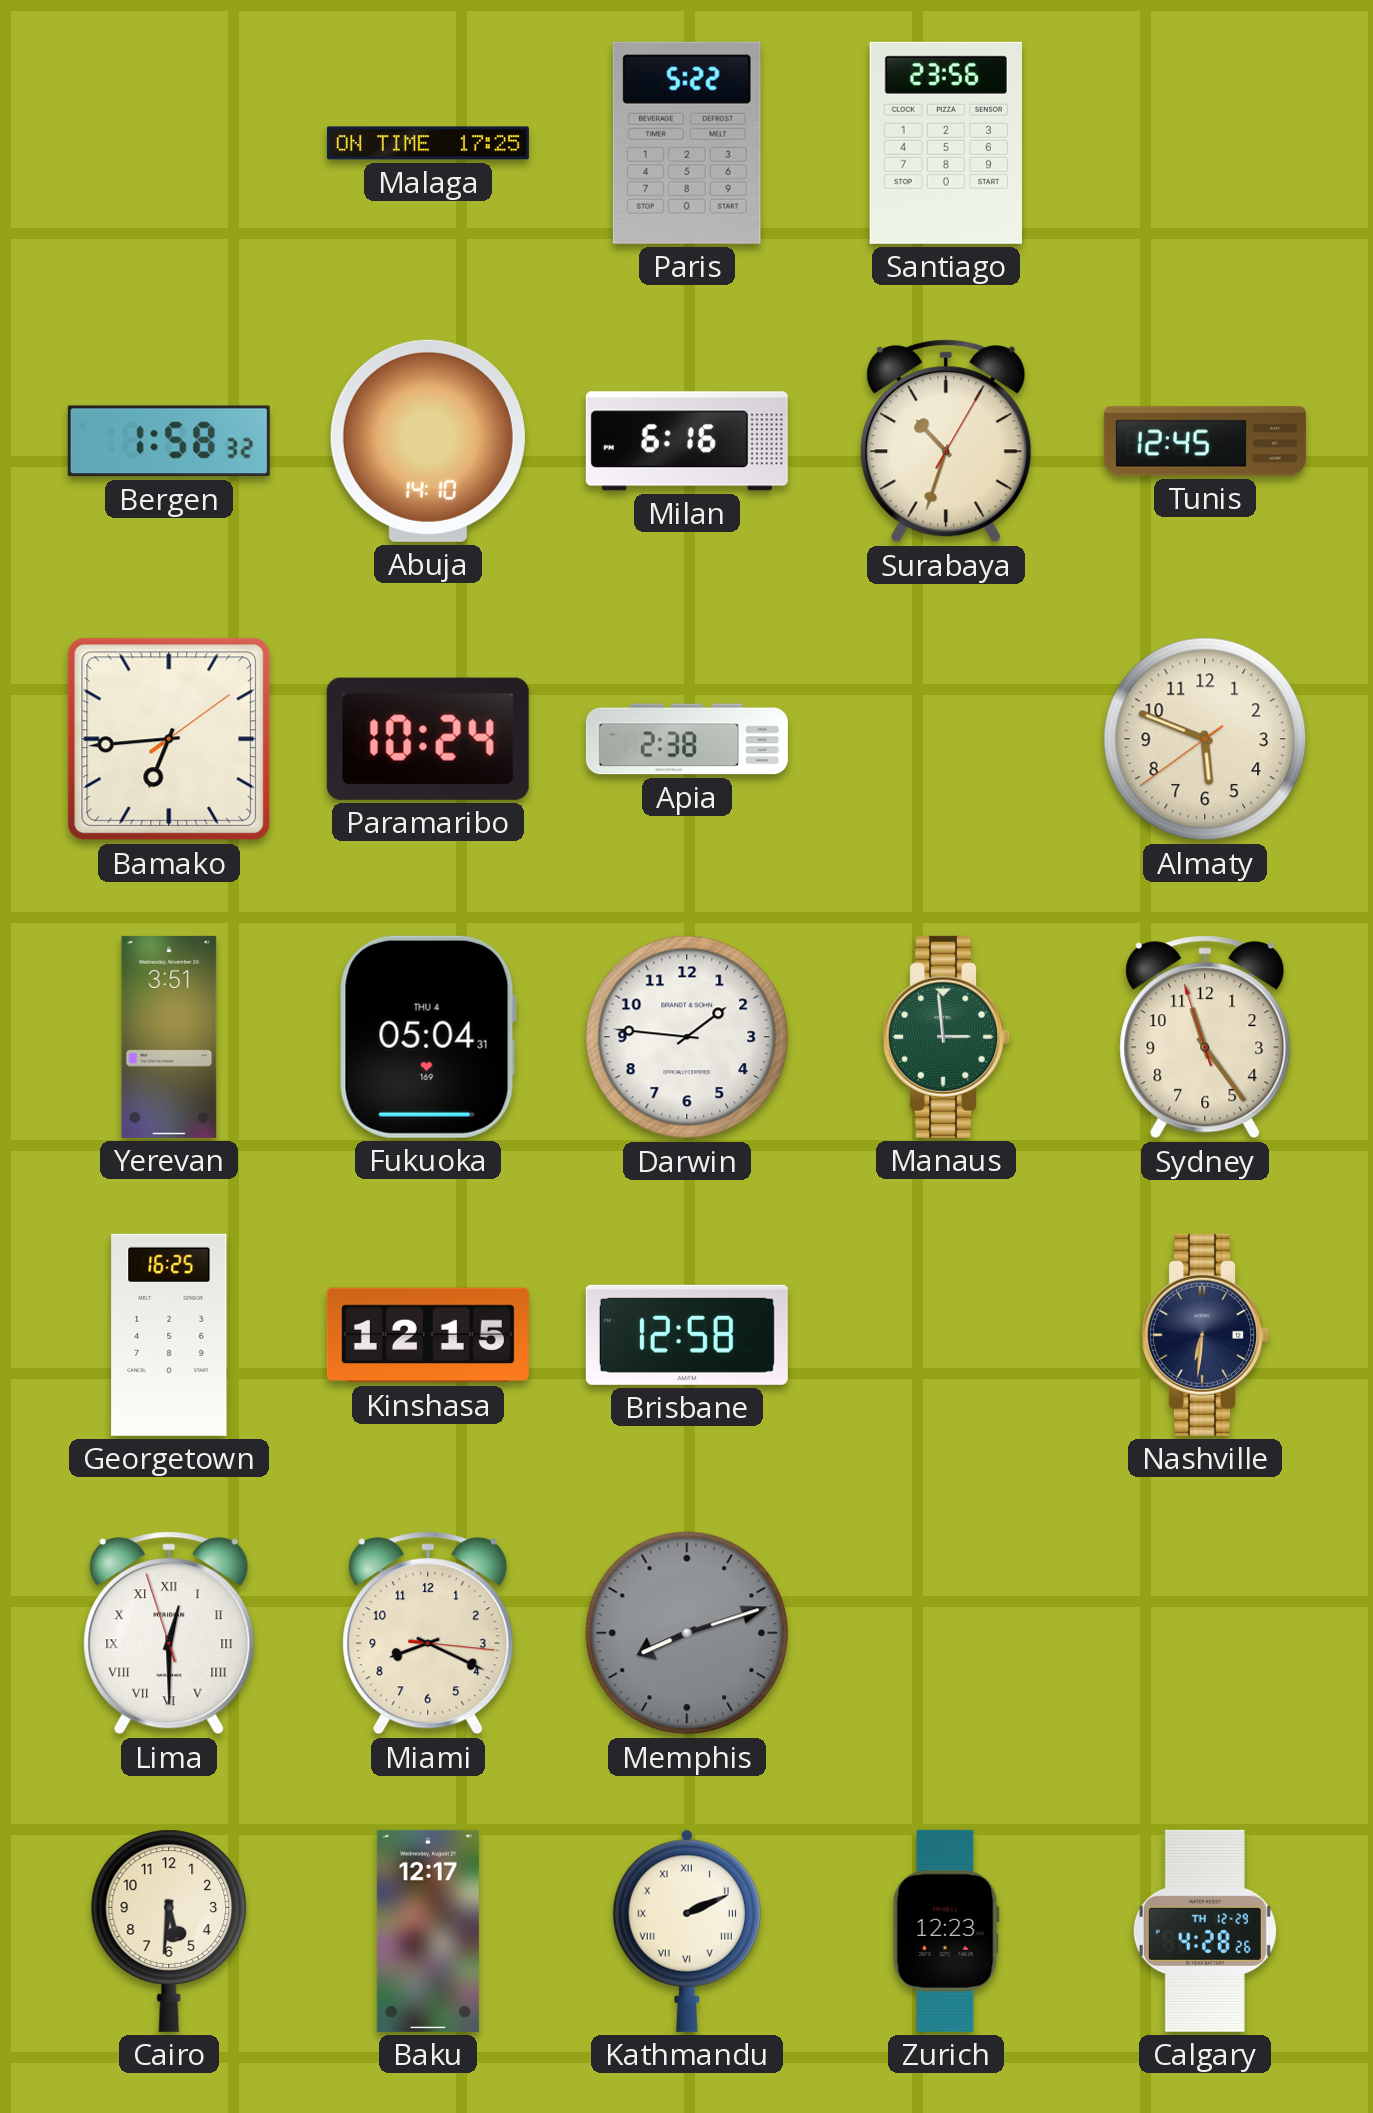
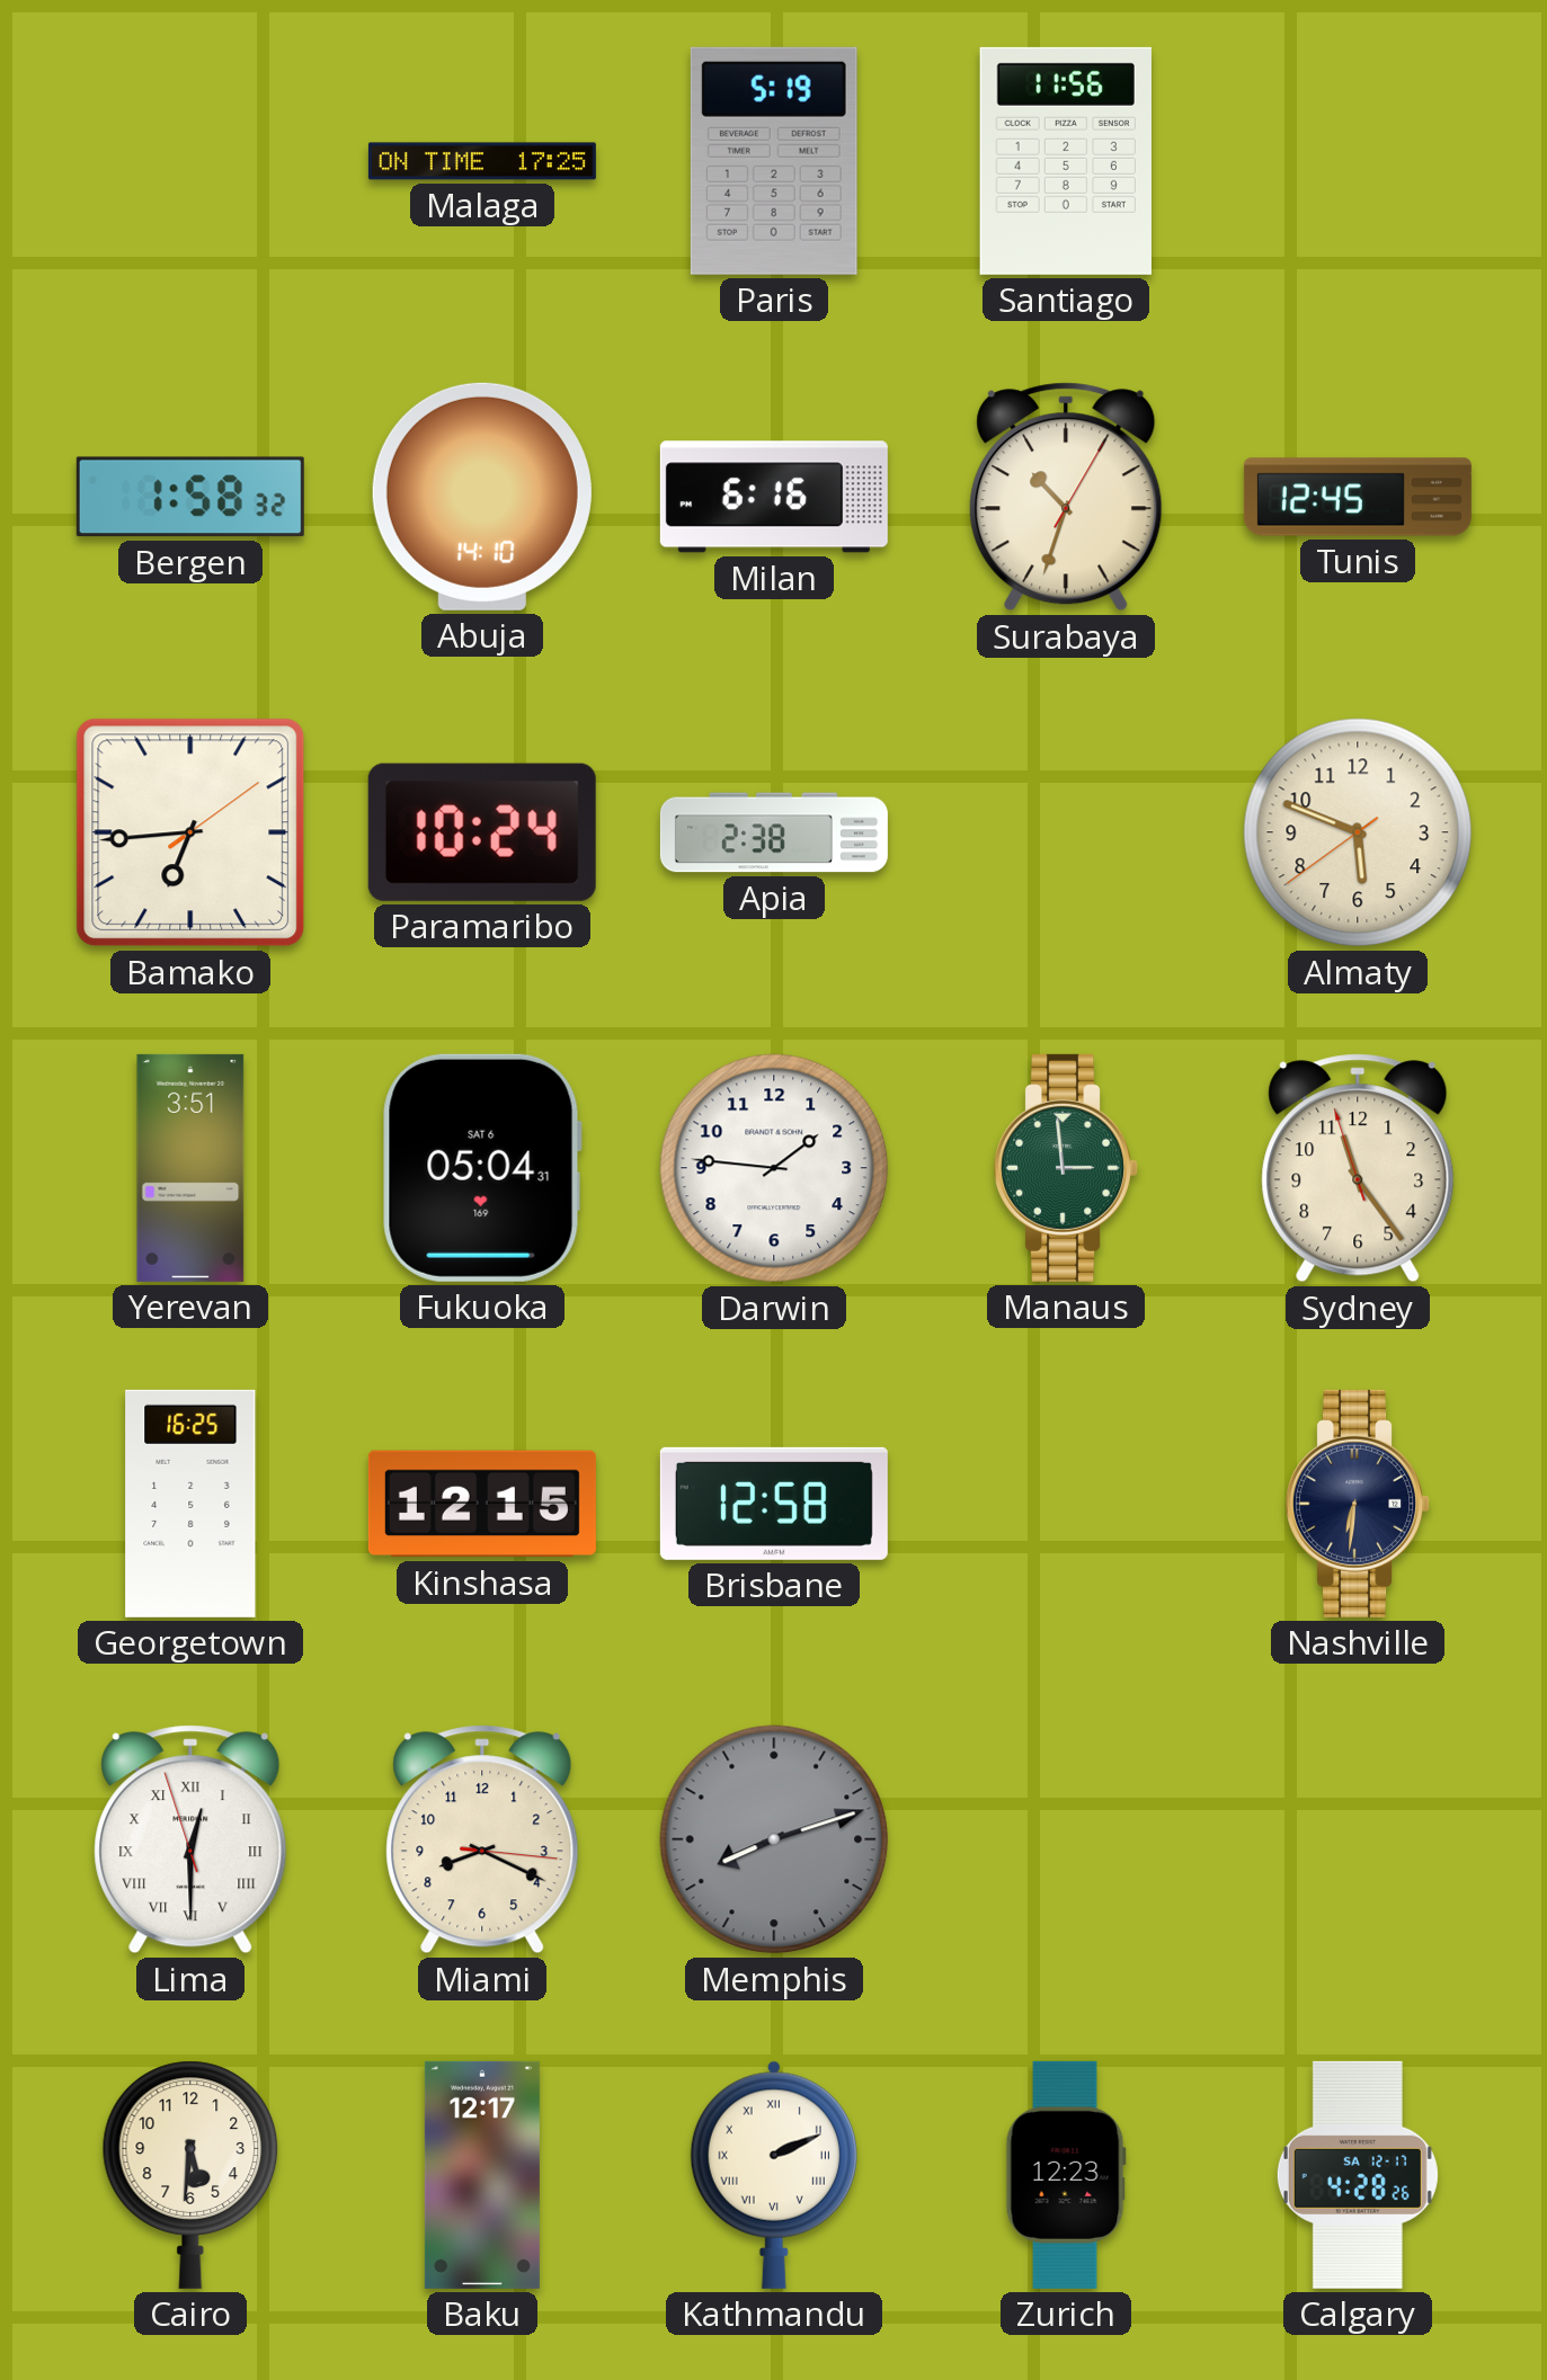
Paris: 5:22 -> 5:19
Santiago: 23:56 -> 11:56
Fukuoka date: THU 4 -> SAT 6
Calgary date: TH 12-29 -> SA 12-17
